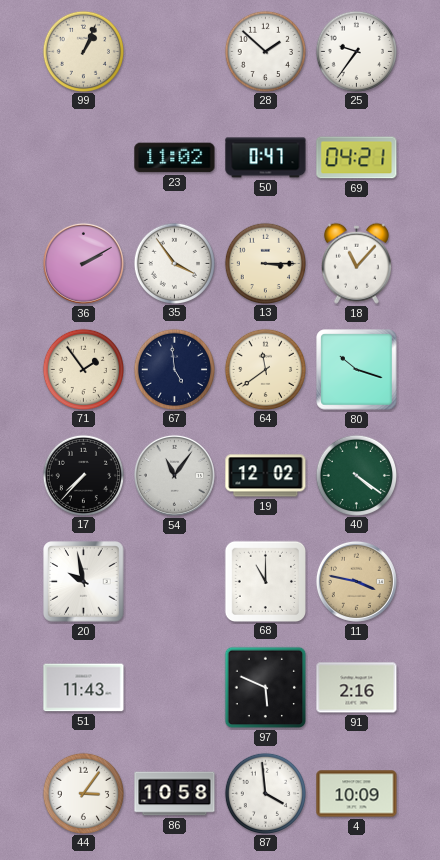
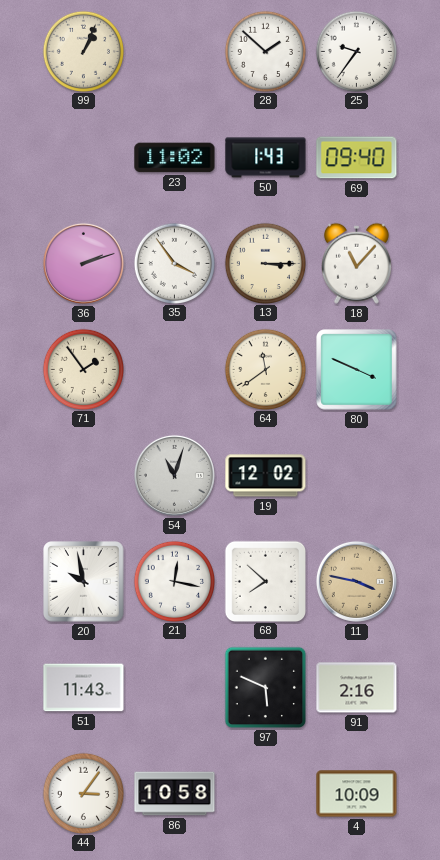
50: 0:47 -> 1:43
69: 04:21 -> 09:40
36: 2:10 -> 2:12
67: 4:59 -> none
80: 10:18 -> 3:49
17: 7:37 -> none
54: 11:06 -> 11:03
40: 4:21 -> none
21: none -> 12:17
68: 11:00 -> 7:52
87: 3:59 -> none
